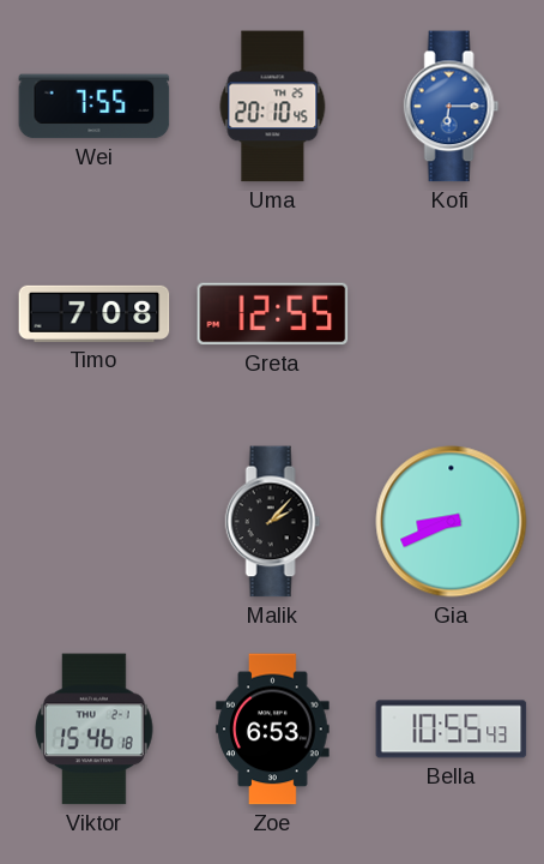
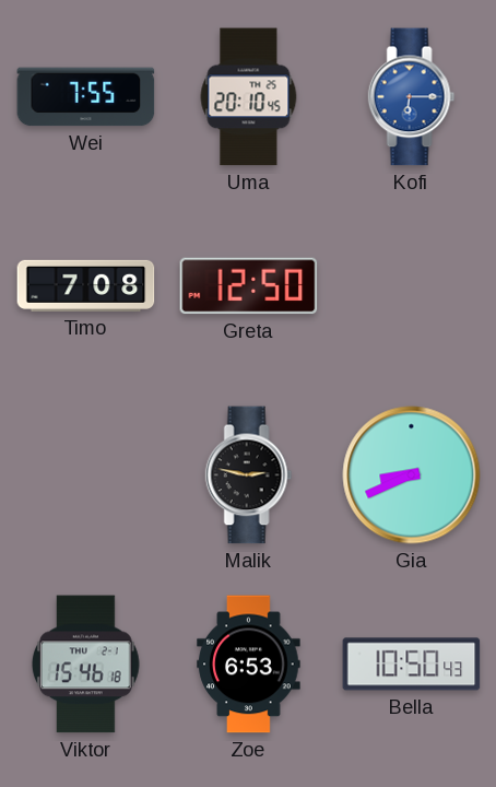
Greta: 12:55 -> 12:50
Malik: 2:07 -> 2:47
Bella: 10:55 -> 10:50
